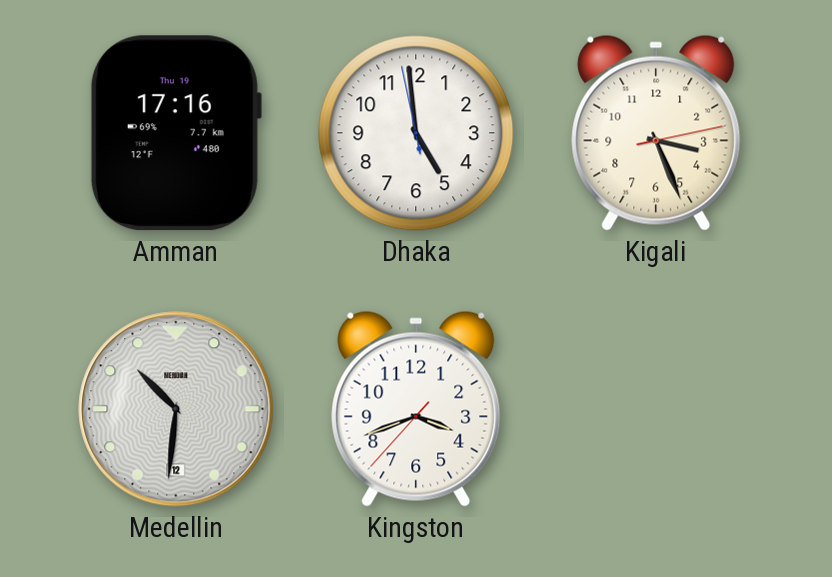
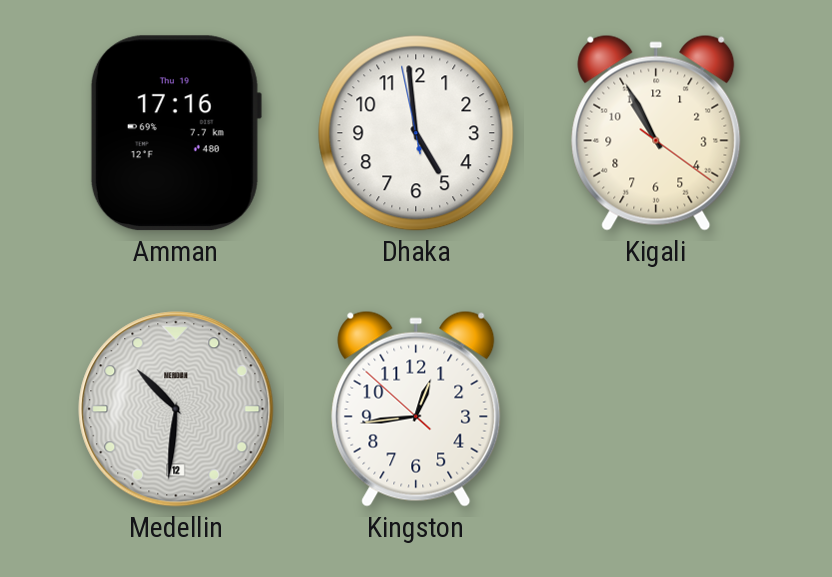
Kigali: 3:26 -> 10:55
Kingston: 3:41 -> 12:43
